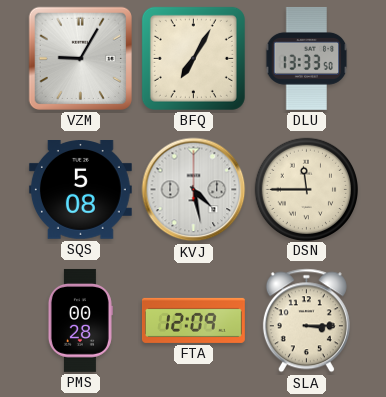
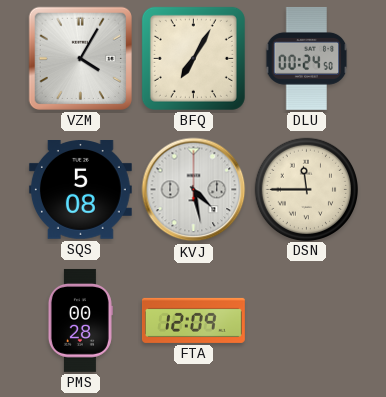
VZM: 9:05 -> 4:05
DLU: 13:33 -> 00:24
SLA: 3:15 -> none
